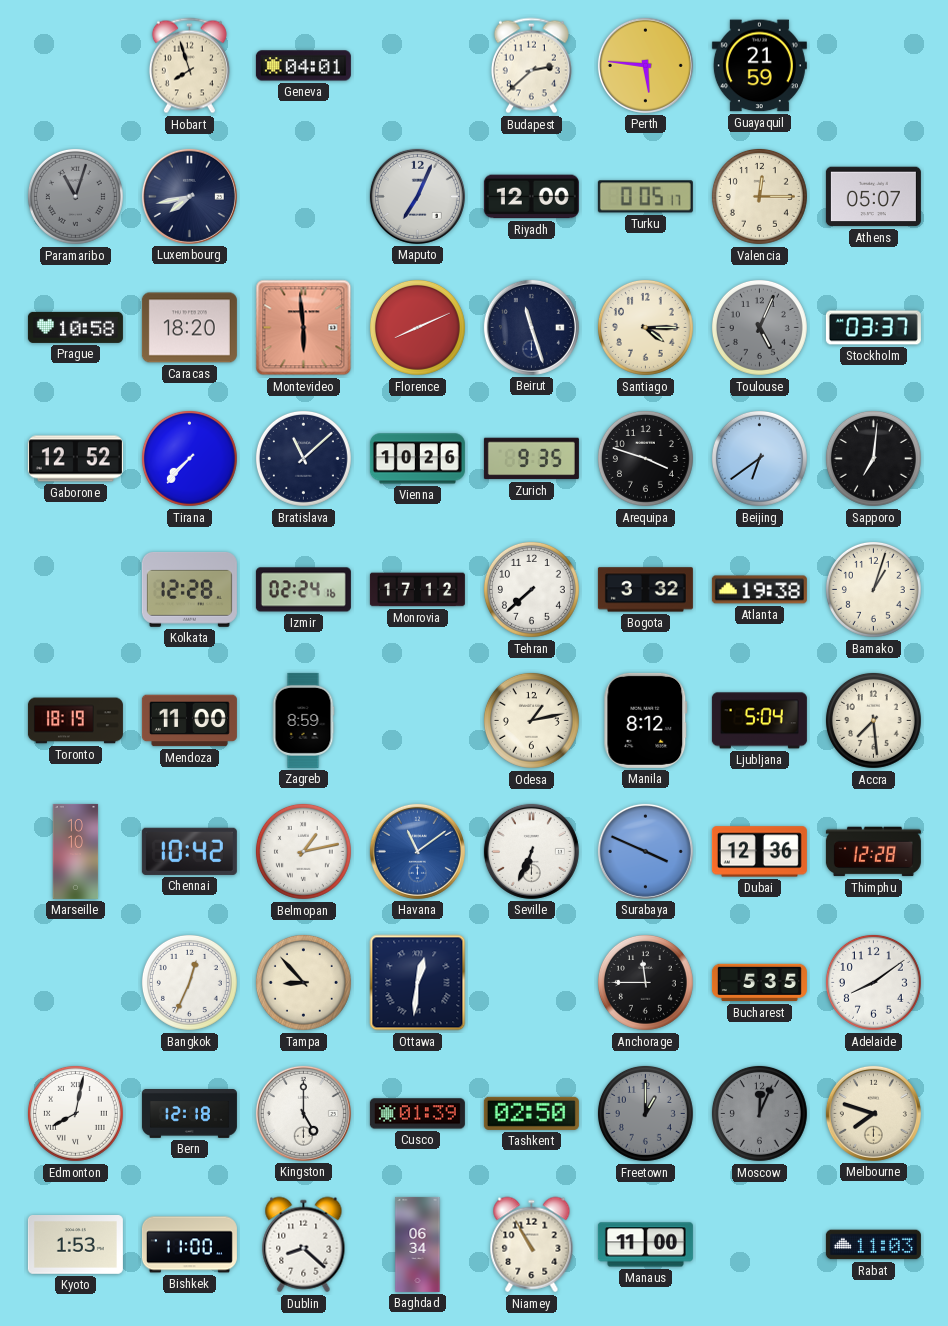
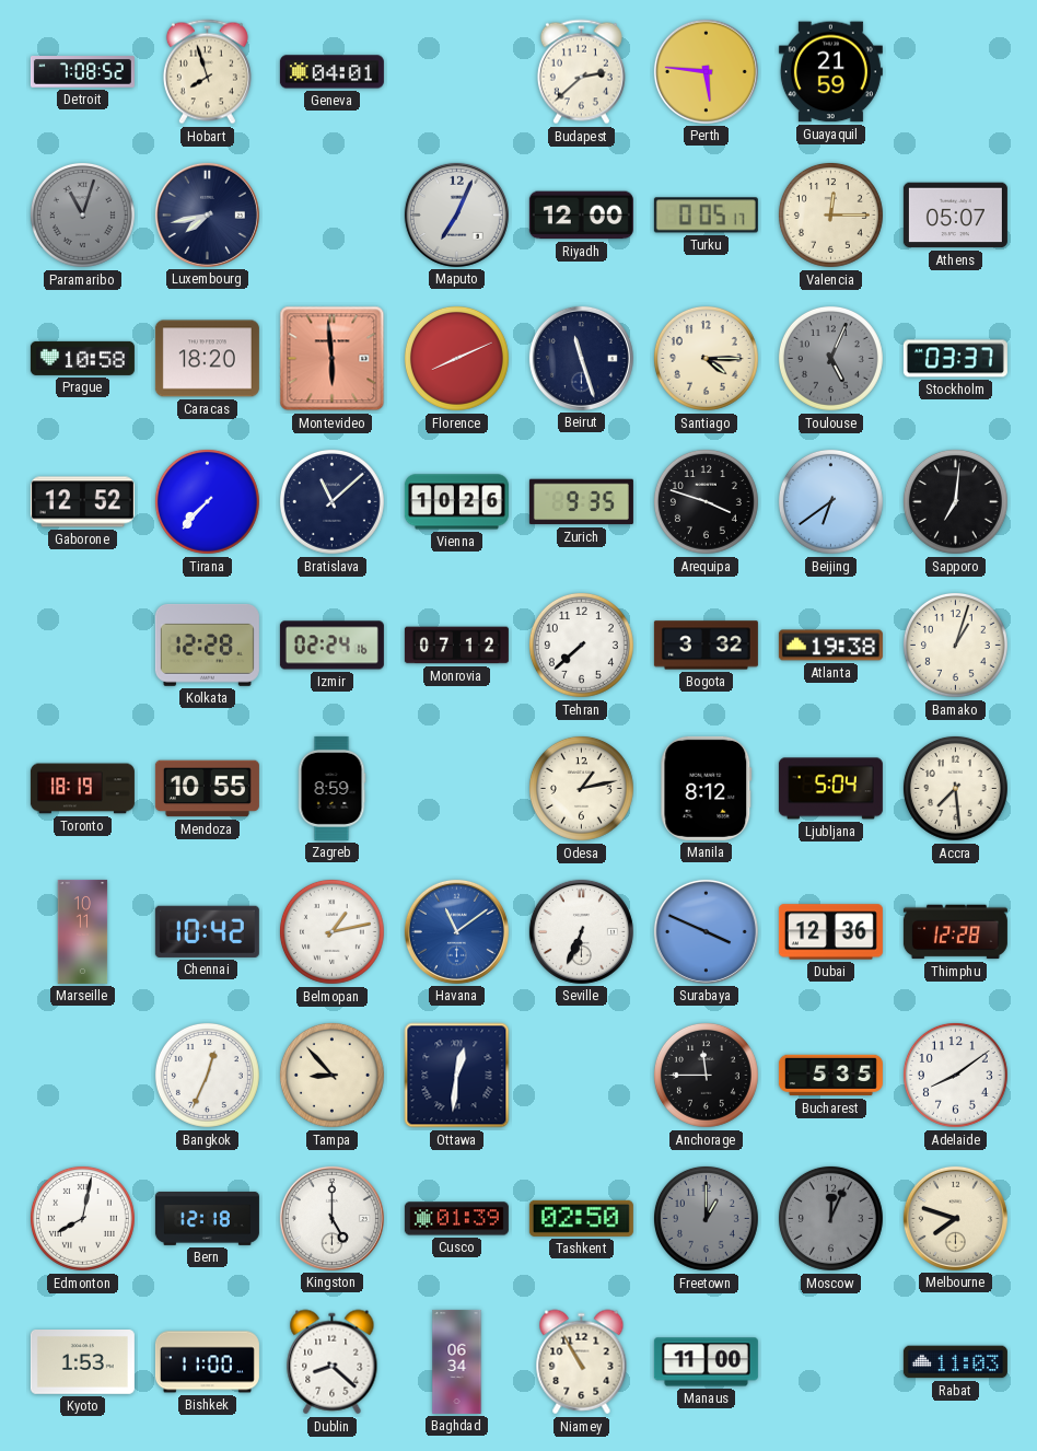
Detroit: none -> 7:08
Monrovia: 17:12 -> 07:12
Mendoza: 11:00 -> 10:55
Marseille: 10:10 -> 10:11
